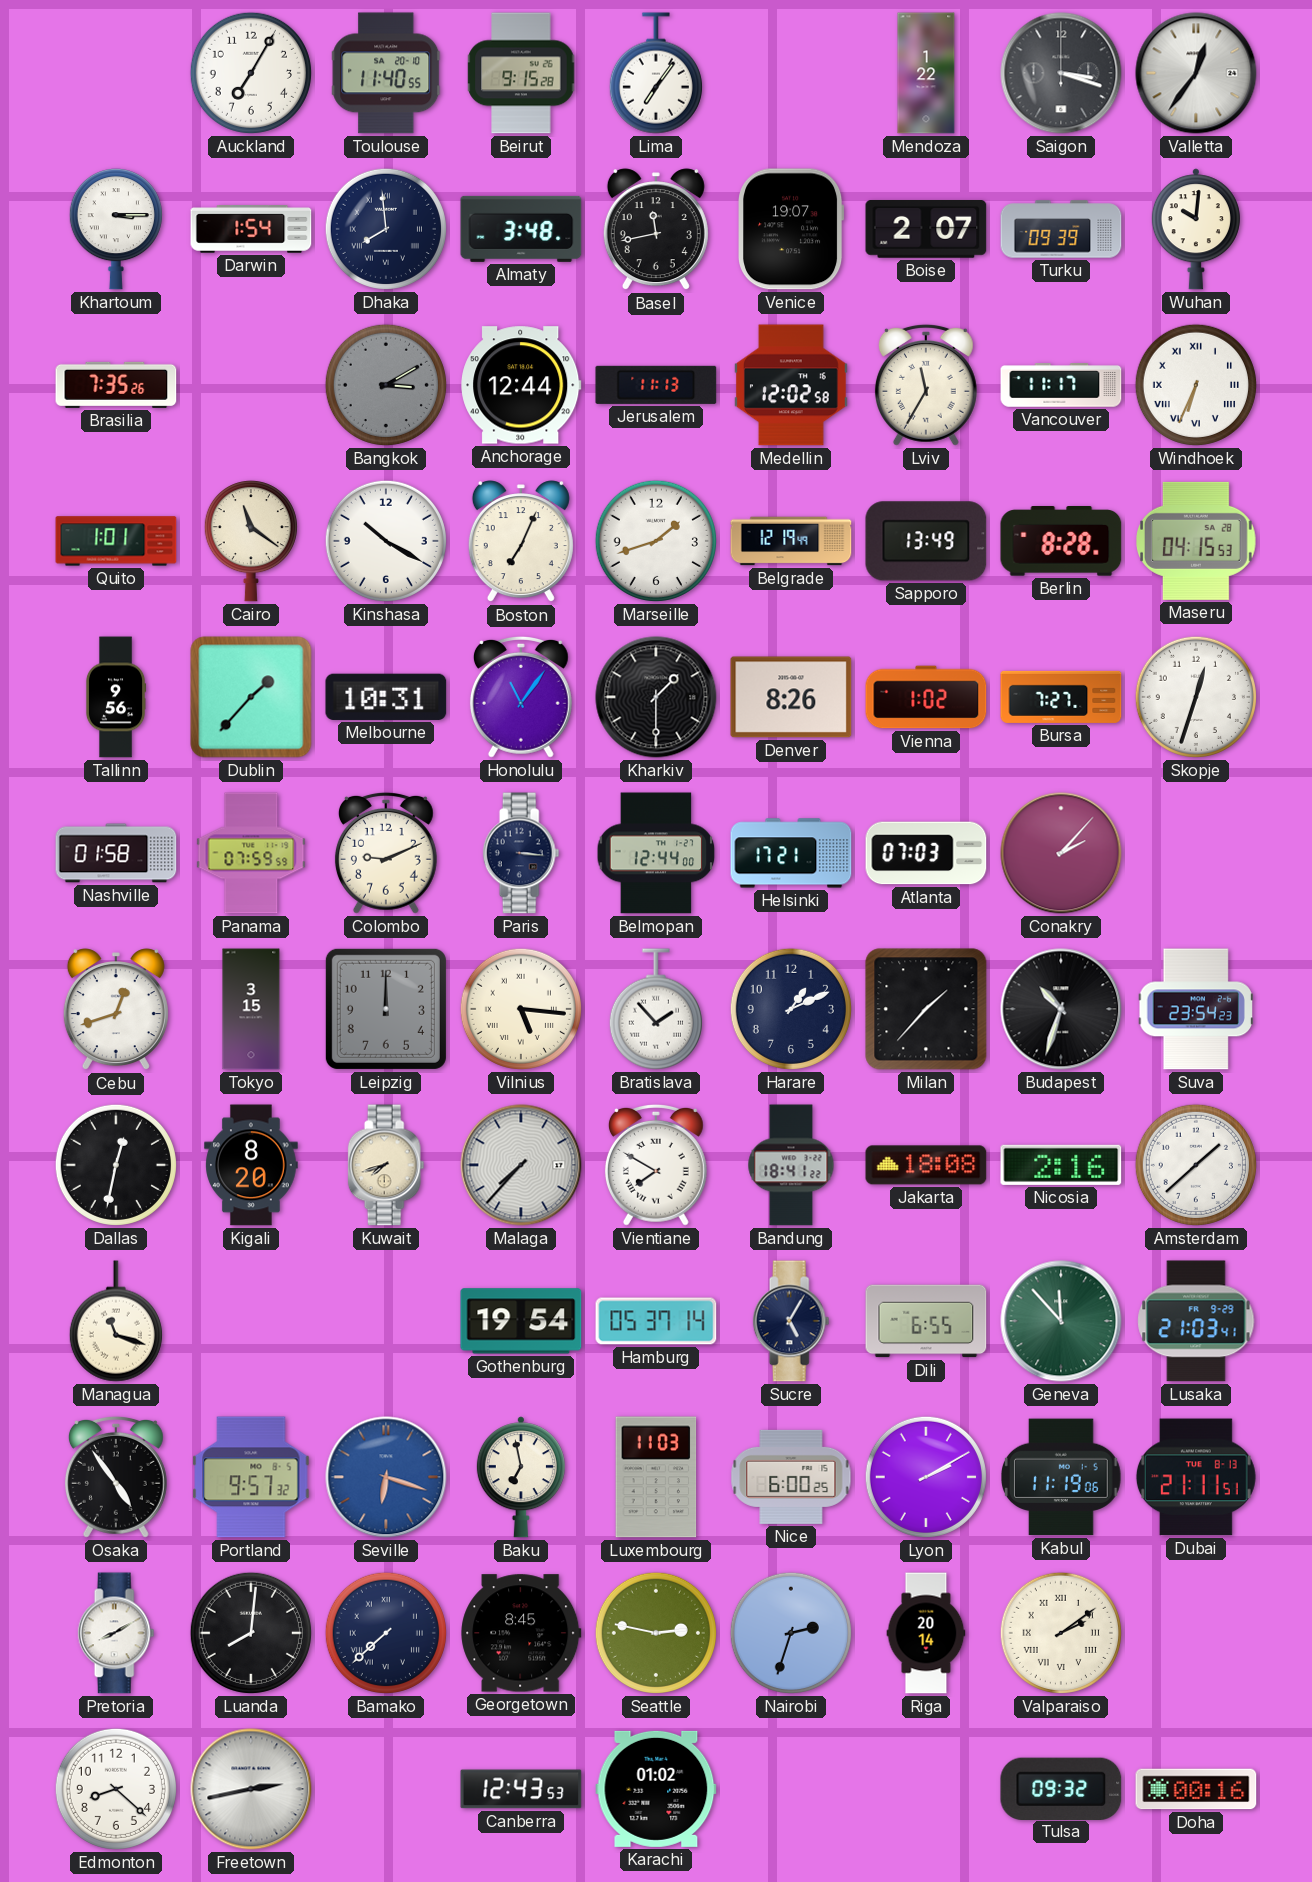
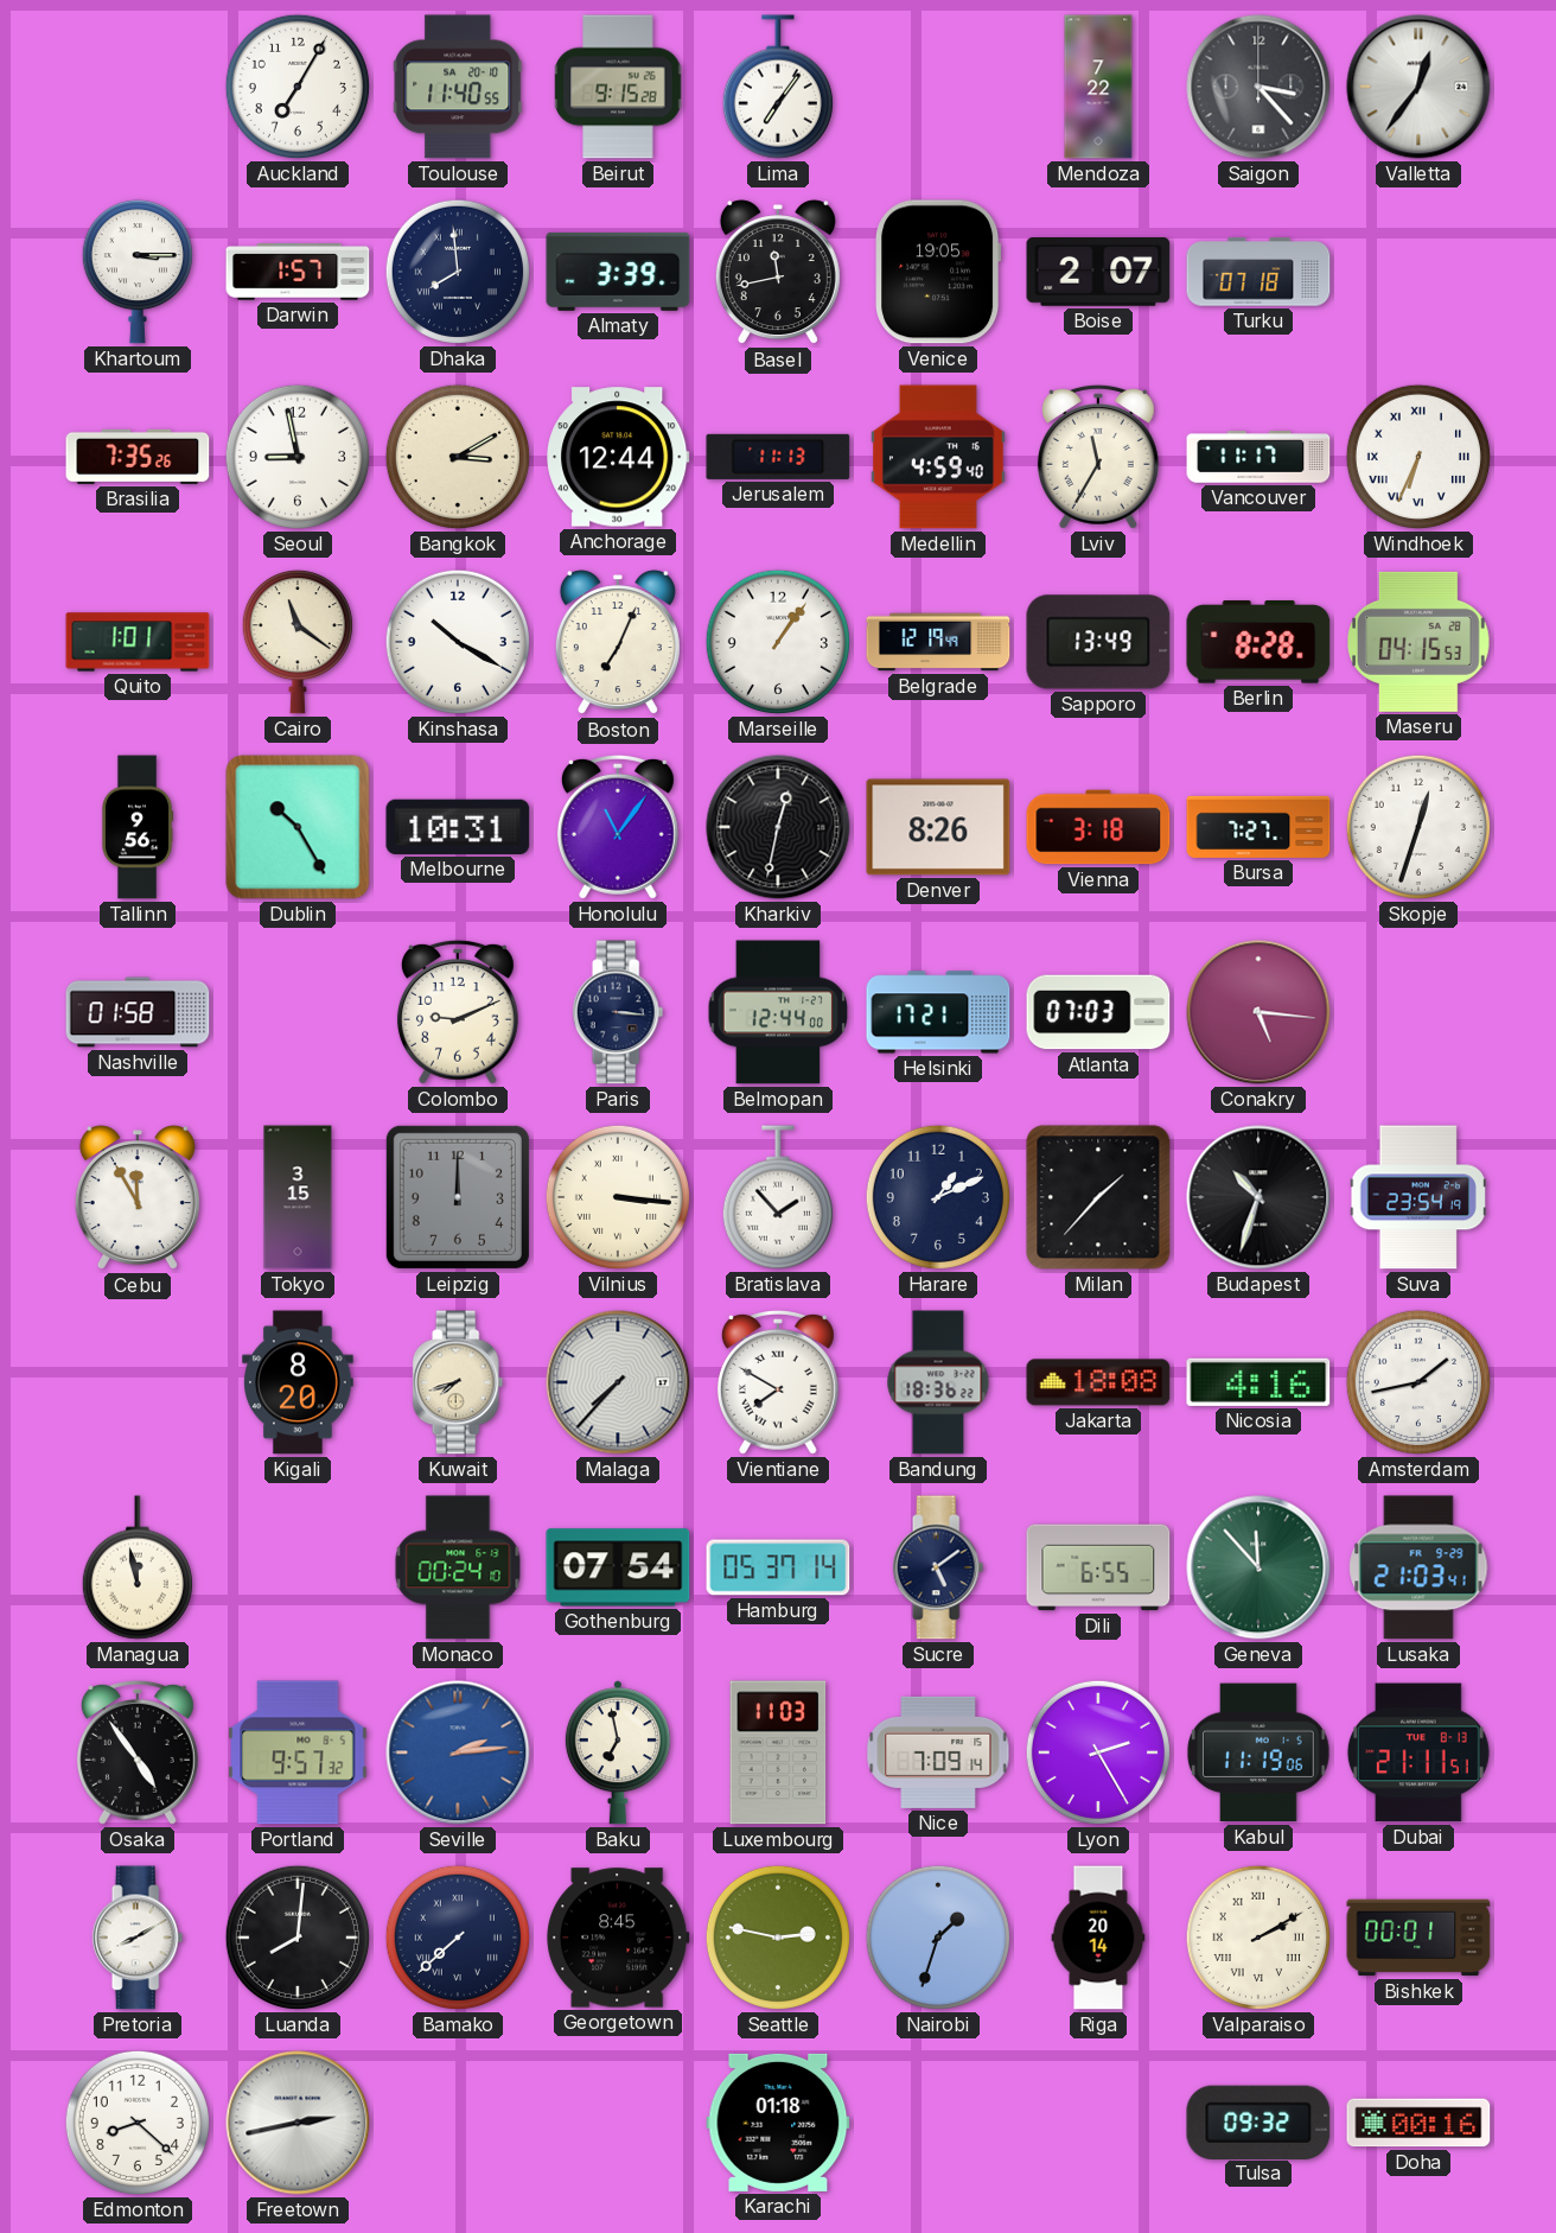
Mendoza: 1:22 -> 7:22
Saigon: 3:18 -> 3:23
Darwin: 1:54 -> 1:57
Almaty: 3:48 -> 3:39
Venice: 19:07 -> 19:05
Turku: 09:39 -> 07:18
Wuhan: 10:01 -> none
Seoul: none -> 8:58
Bangkok dial: grey -> cream
Medellin: 12:02 -> 4:59
Marseille: 1:42 -> 1:06
Dublin: 1:37 -> 10:25
Kharkiv: 1:30 -> 12:32
Vienna: 1:02 -> 3:18
Panama: 07:59 -> none
Conakry: 2:07 -> 5:16
Cebu: 12:42 -> 11:55
Vilnius: 5:16 -> 3:16
Suva: 23:54:23 -> 23:54:19
Dallas: 12:32 -> none
Bandung: 18:41 -> 18:36
Nicosia: 2:16 -> 4:16
Amsterdam: 1:38 -> 1:43
Managua: 11:18 -> 11:58
Monaco: none -> 00:24
Gothenburg: 19:54 -> 07:54
Sucre: 5:05 -> 5:09
Seville: 6:18 -> 2:14
Nice: 6:00 -> 7:09
Lyon: 2:10 -> 2:25
Nairobi: 2:33 -> 1:33
Valparaiso: 2:09 -> 2:10
Bishkek: none -> 00:01
Canberra: 12:43 -> none
Karachi: 01:02 -> 01:18
